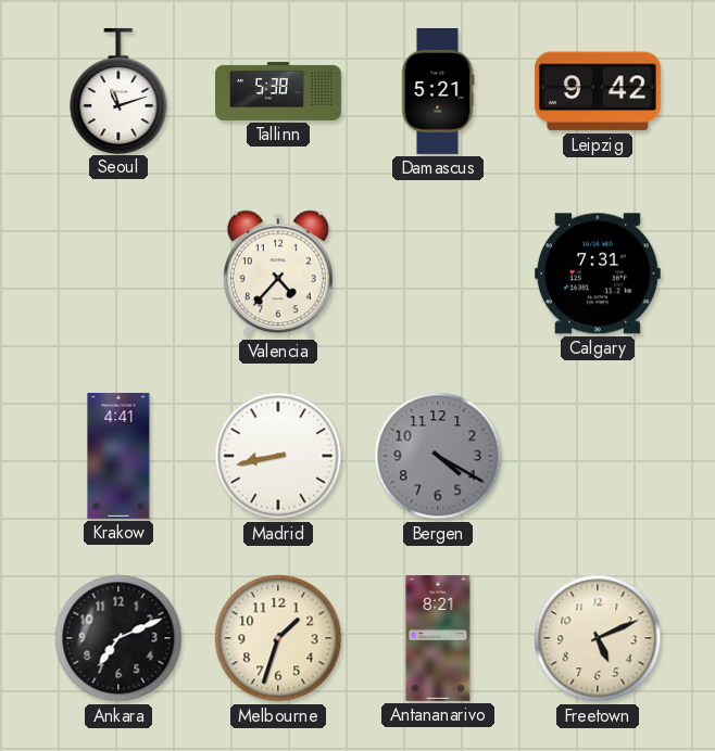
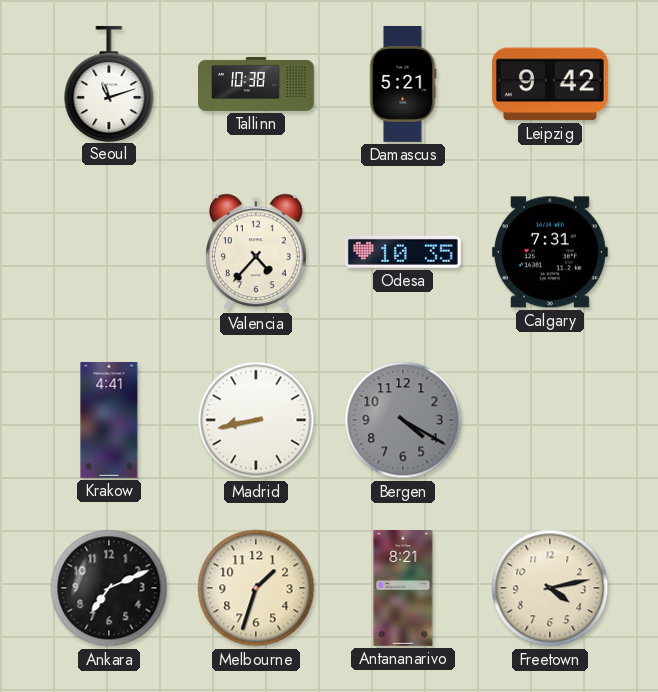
Tallinn: 5:38 -> 10:38
Odesa: none -> 10:35
Freetown: 5:11 -> 4:13
